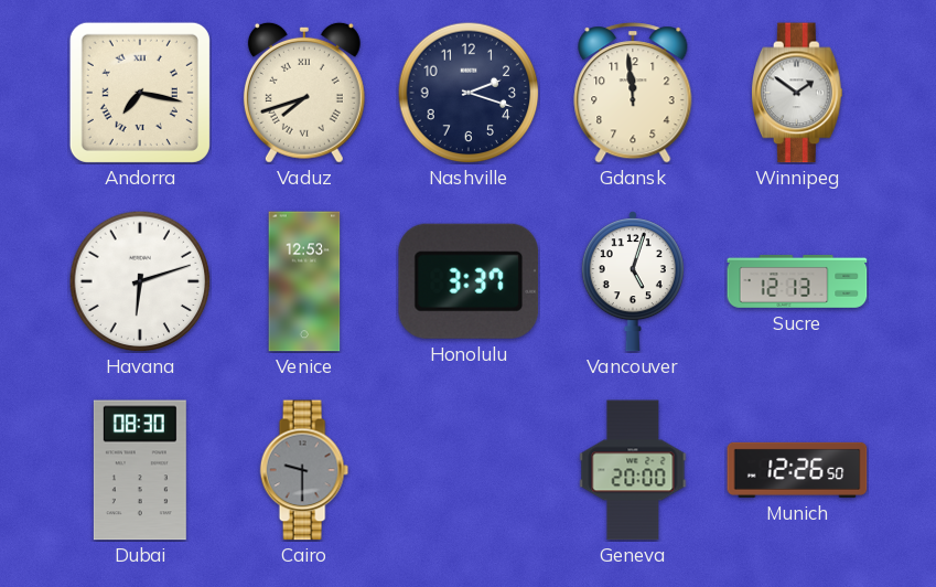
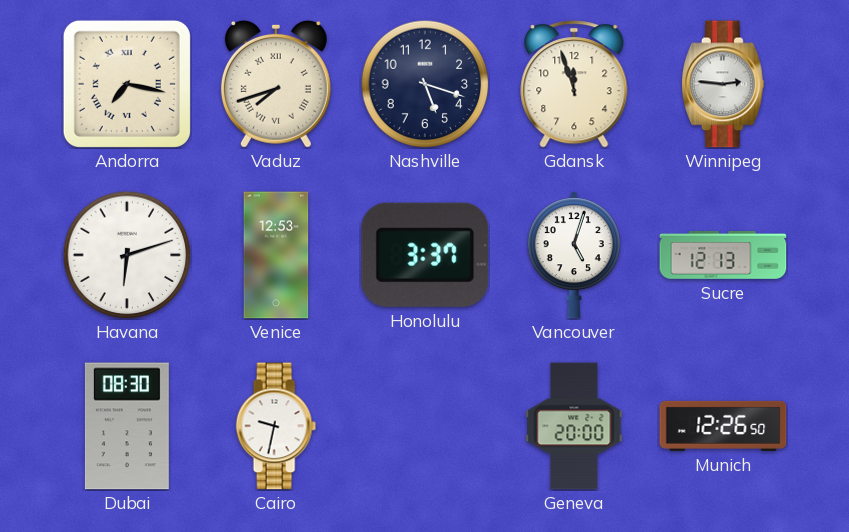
Nashville: 2:18 -> 5:18
Gdansk: 11:59 -> 11:57
Winnipeg: 1:51 -> 2:46
Cairo: 9:30 -> 9:32
Cairo dial: grey -> white
